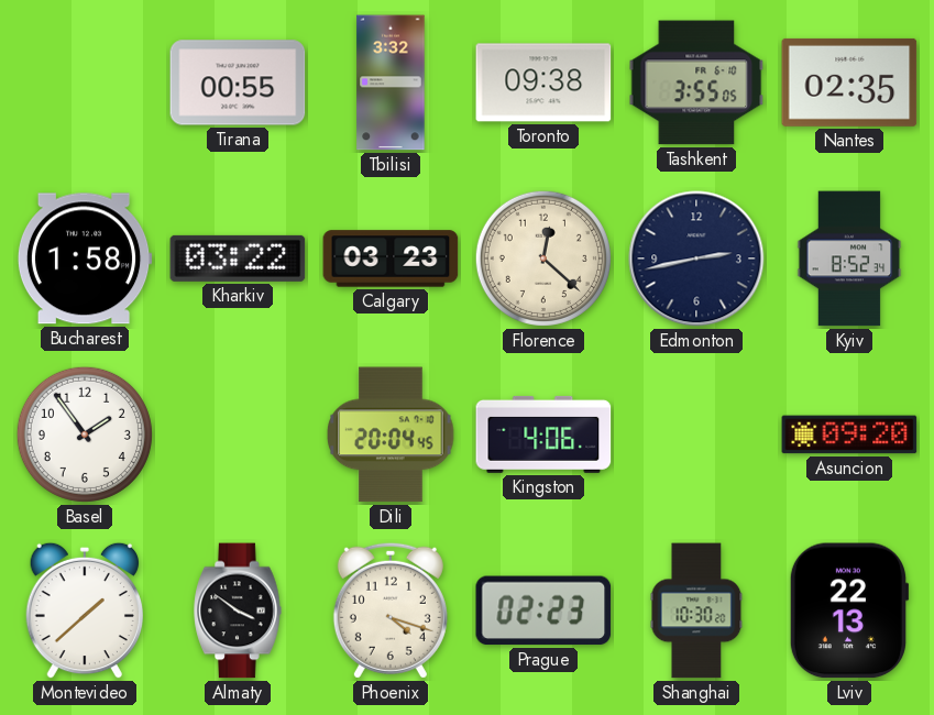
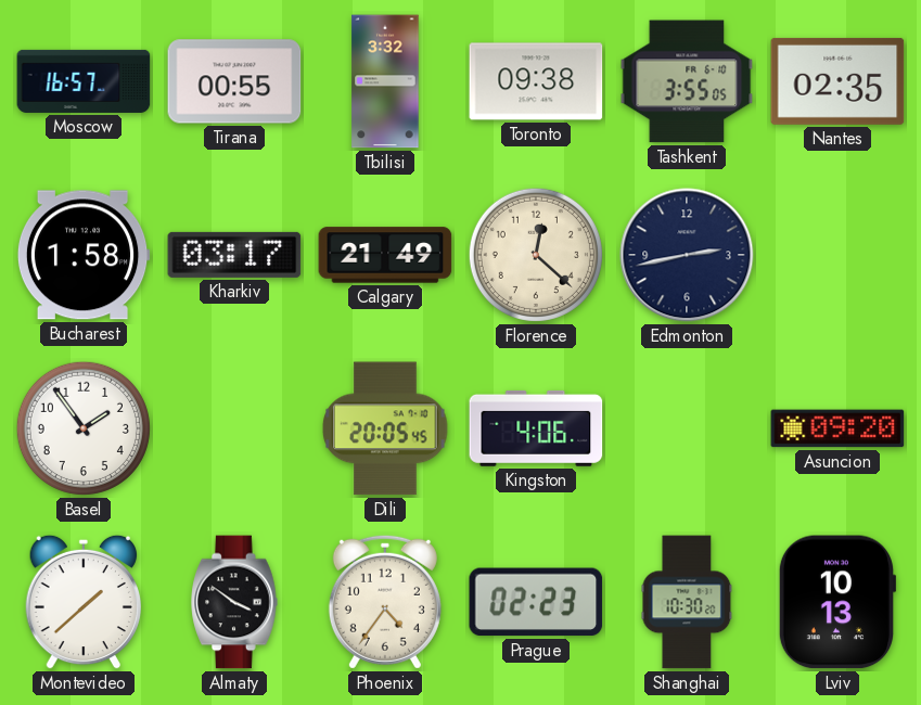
Moscow: none -> 16:57
Kharkiv: 03:22 -> 03:17
Calgary: 03:23 -> 21:49
Kyiv: 8:52 -> none
Dili: 20:04 -> 20:05
Phoenix: 4:18 -> 4:36
Lviv: 22:13 -> 10:13
